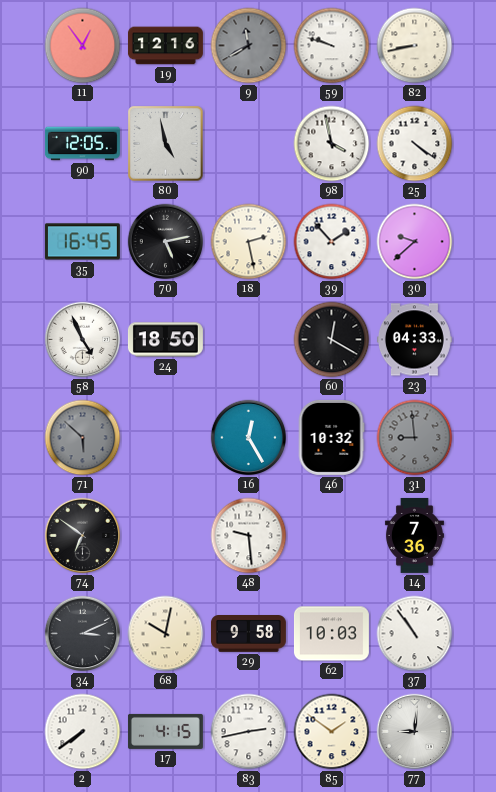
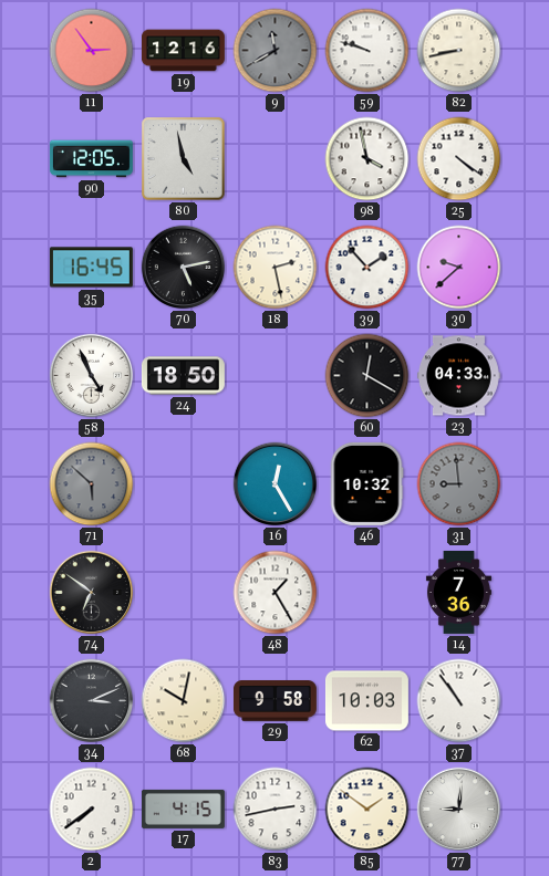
11: 12:54 -> 2:54
48: 9:29 -> 1:25
